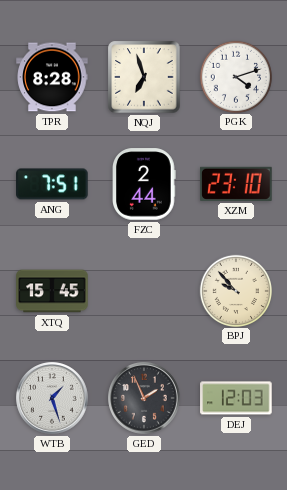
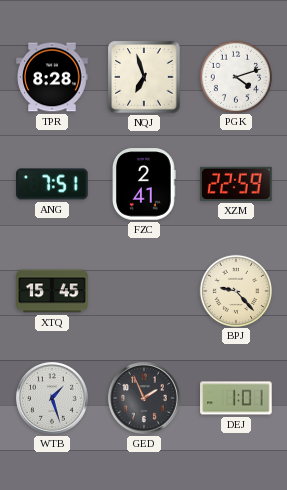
FZC: 2:44 -> 2:41
XZM: 23:10 -> 22:59
BPJ: 9:53 -> 9:23
DEJ: 12:03 -> 1:01
